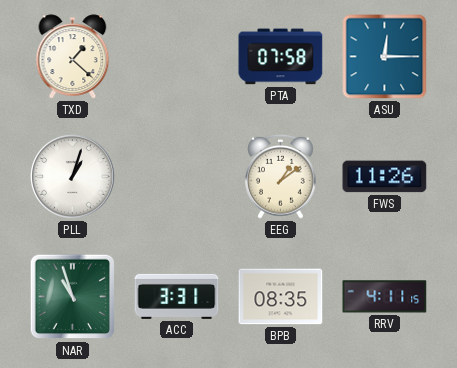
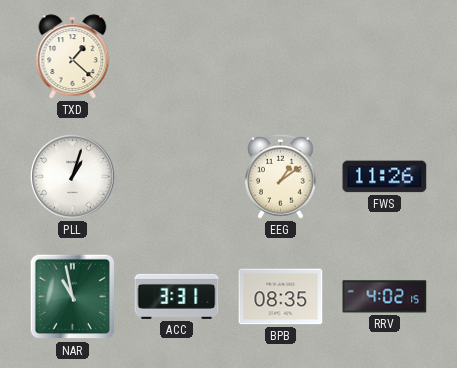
PTA: 07:58 -> none
ASU: 12:15 -> none
NAR: 10:57 -> 10:58
RRV: 4:11 -> 4:02
